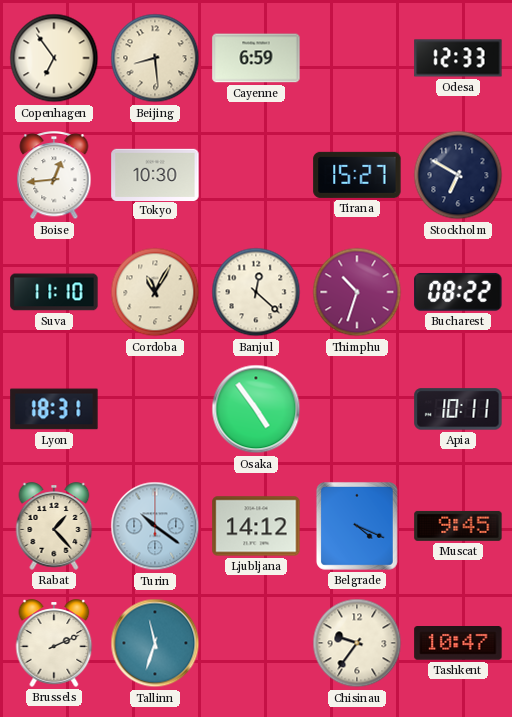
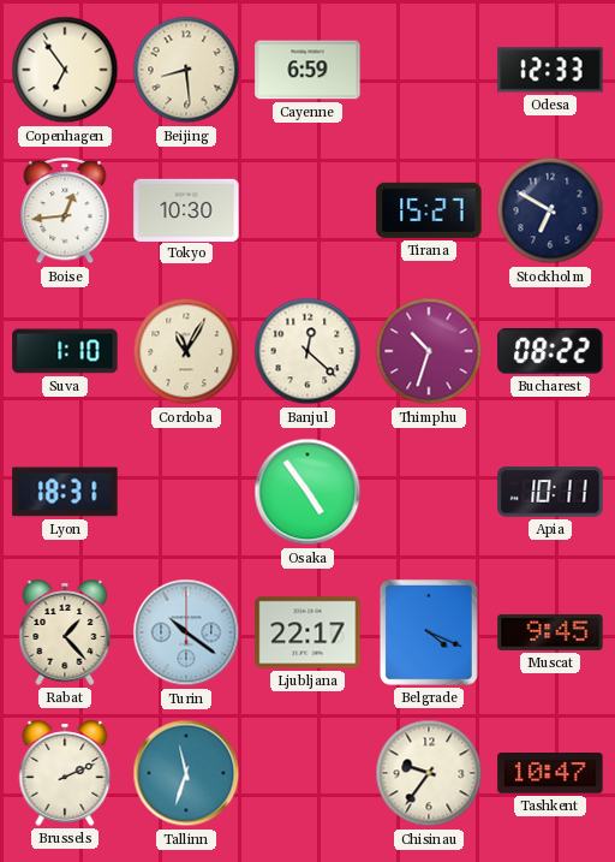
Suva: 11:10 -> 1:10
Ljubljana: 14:12 -> 22:17
